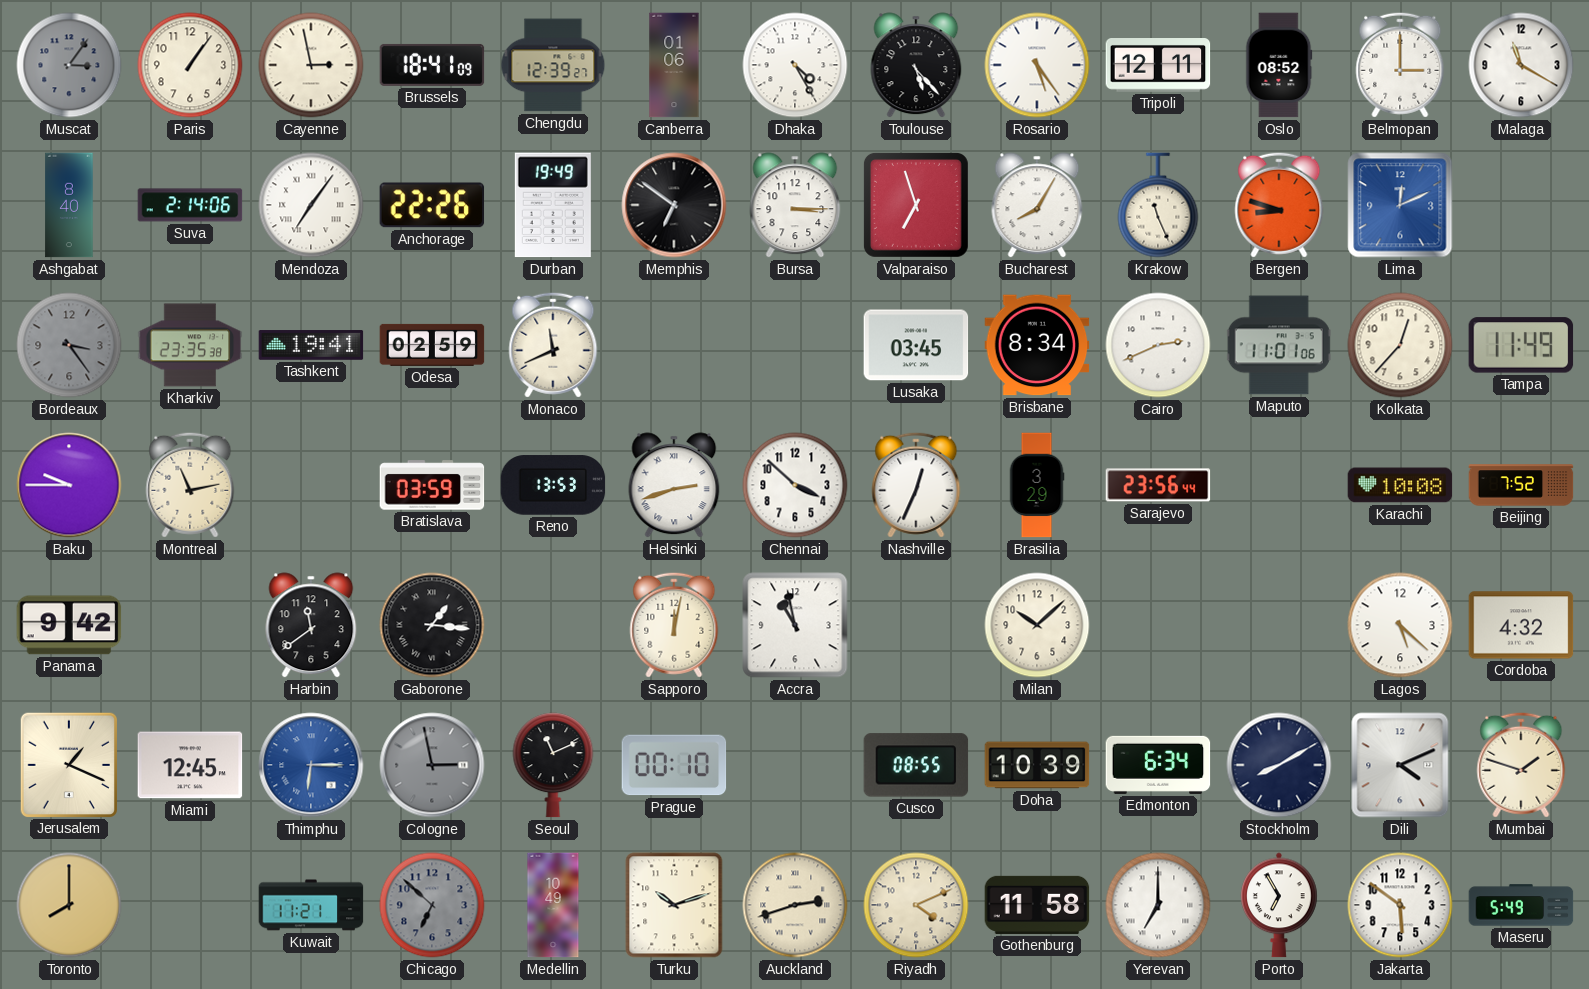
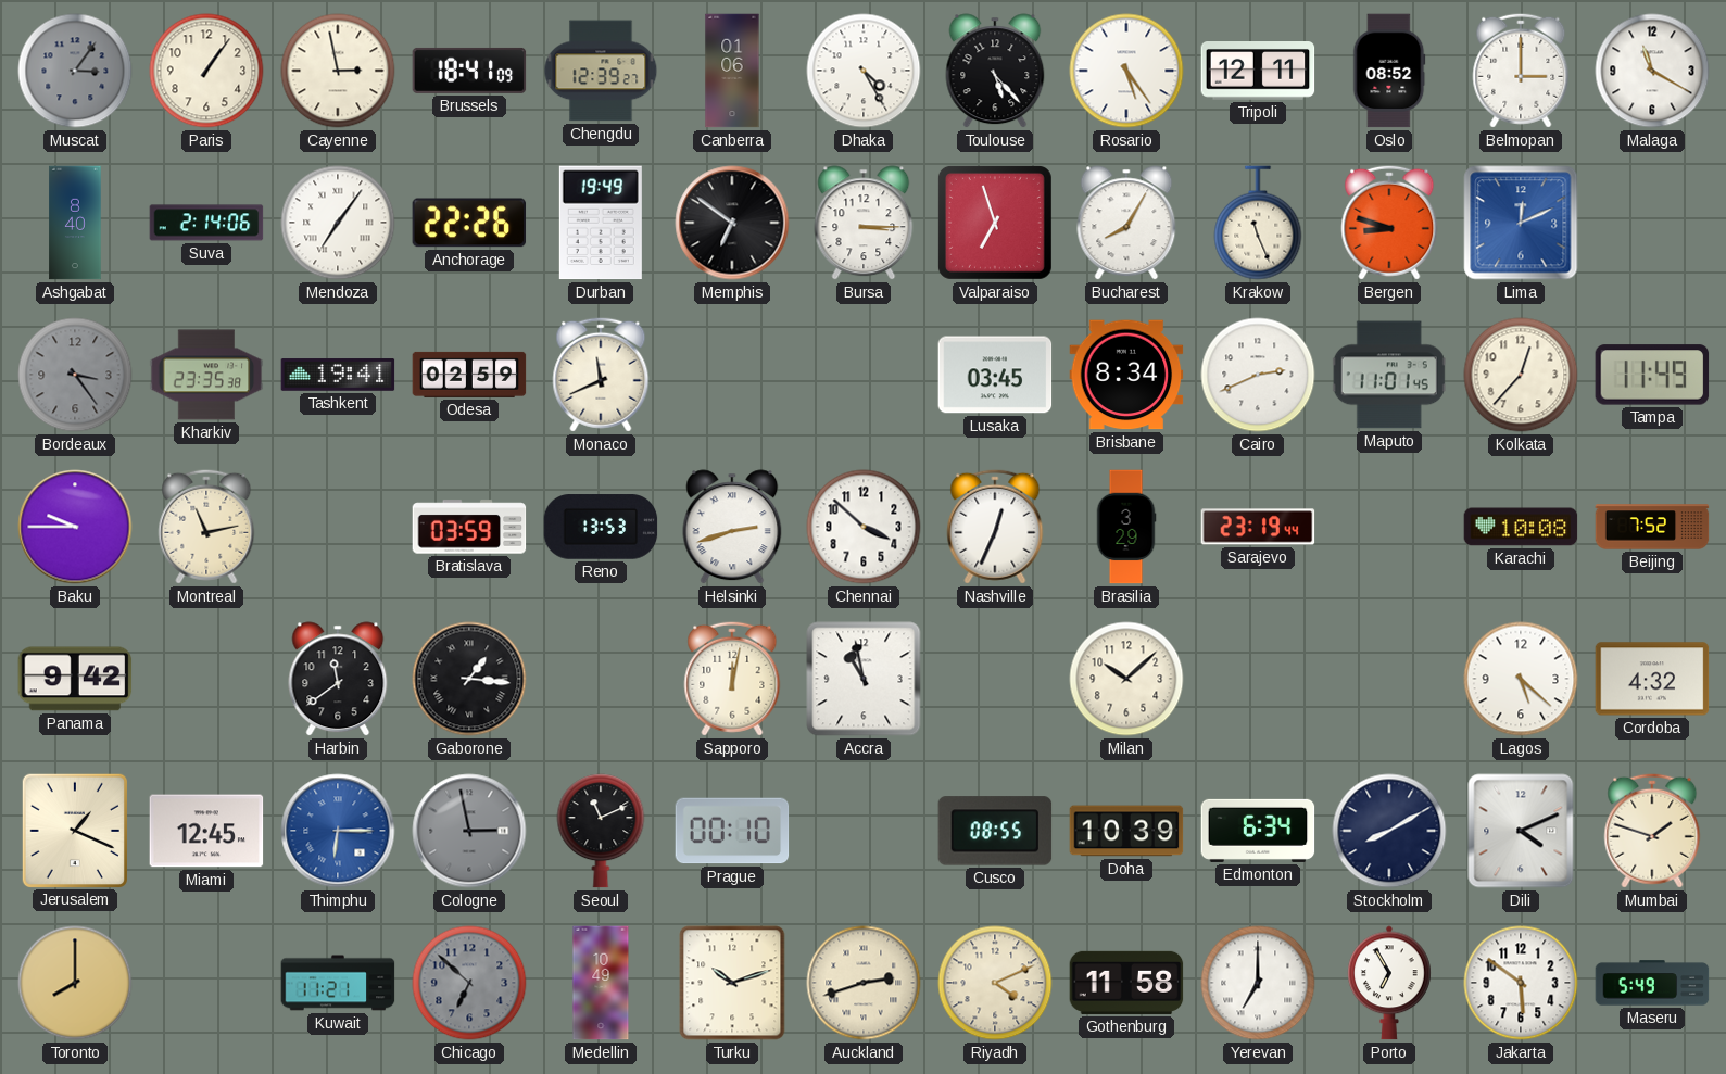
Maputo: 11:01:06 -> 11:01:45
Sarajevo: 23:56 -> 23:19
